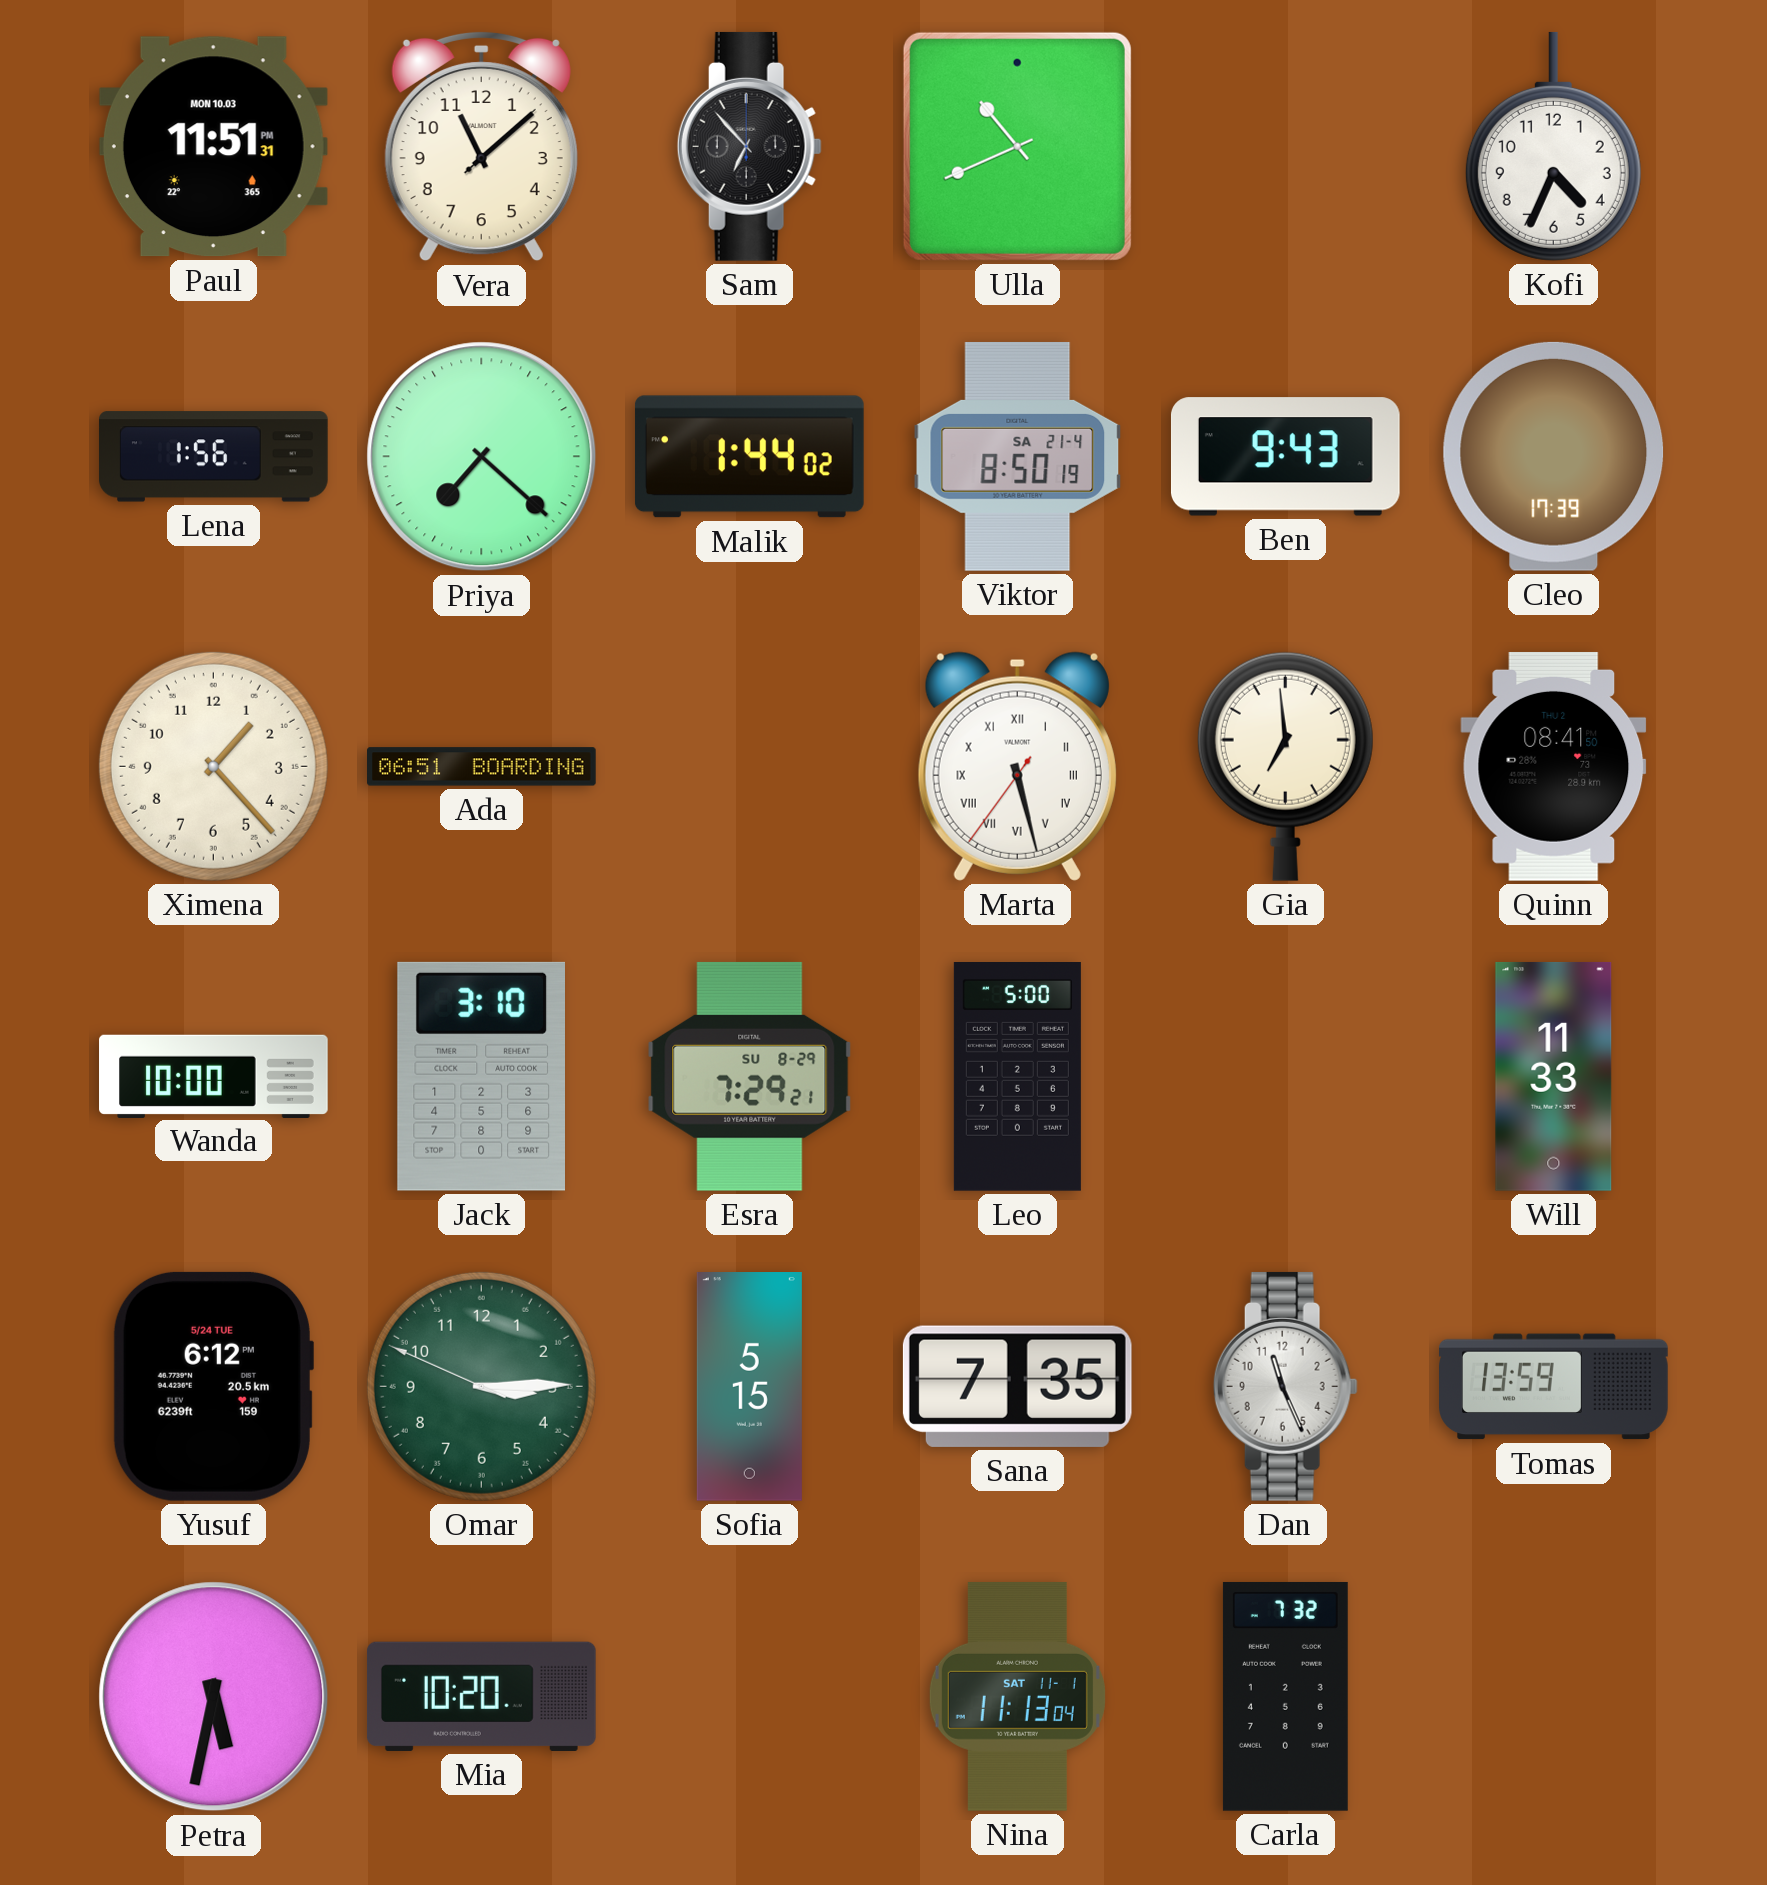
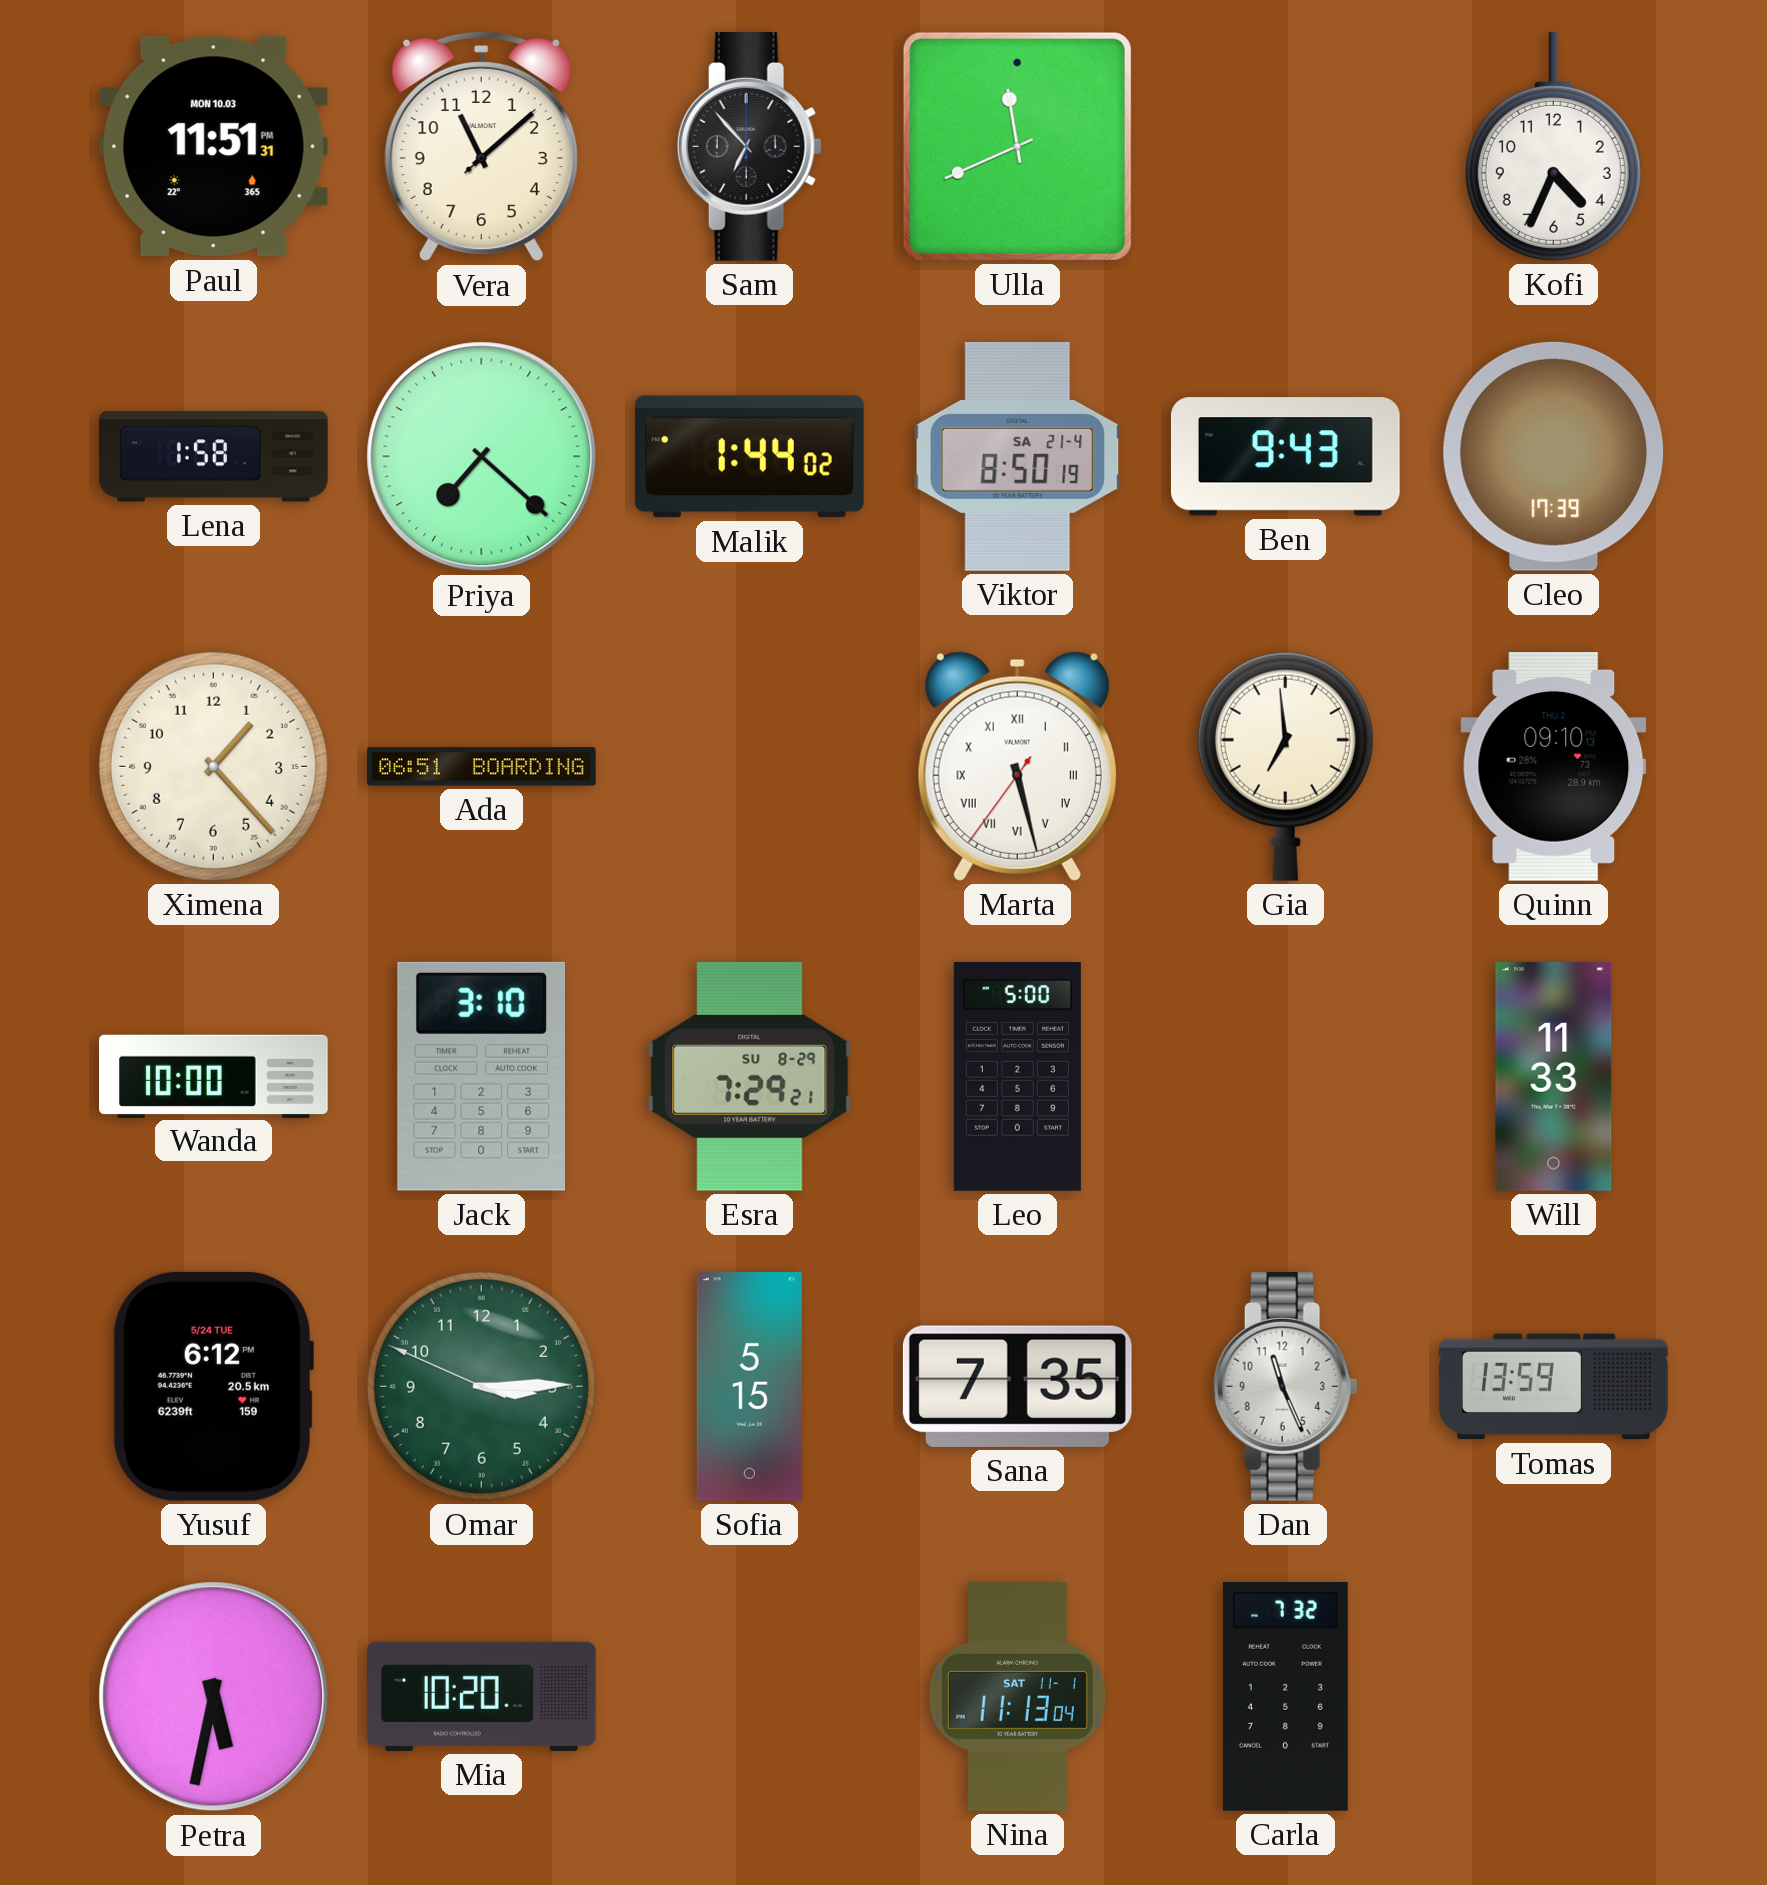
Ulla: 10:41 -> 11:41
Lena: 1:56 -> 1:58
Quinn: 08:41 -> 09:10
